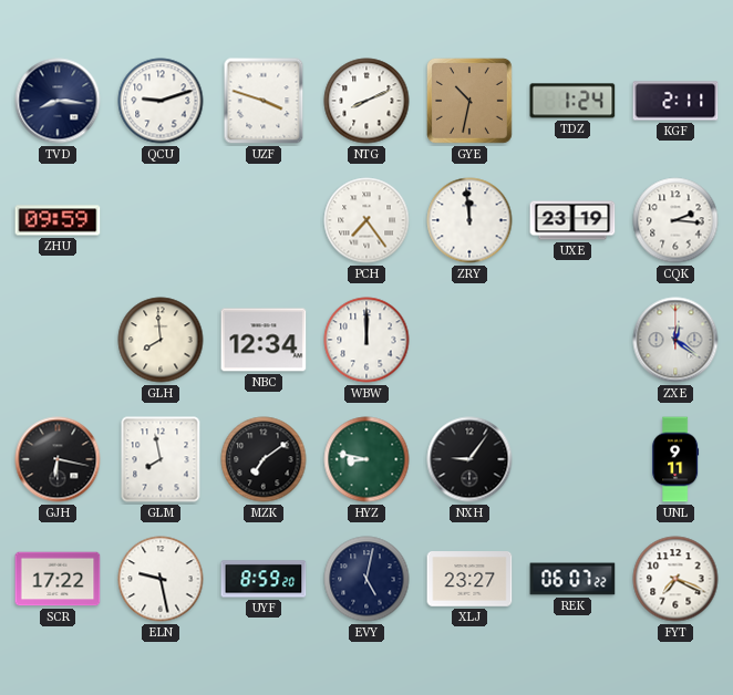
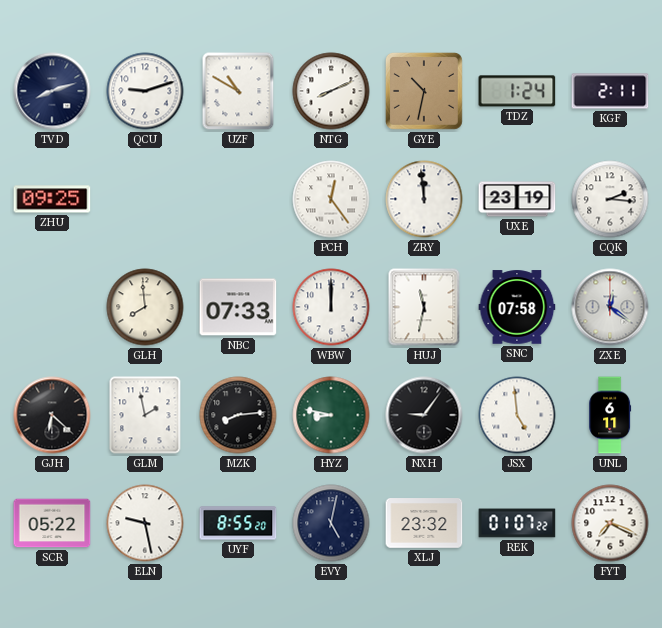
TVD: 8:16 -> 8:12
UZF: 3:48 -> 10:50
ZHU: 09:59 -> 09:25
PCH: 7:24 -> 12:24
NBC: 12:34 -> 07:33
HUJ: none -> 11:32
SNC: none -> 07:58
GJH: 6:17 -> 6:22
GLM: 7:58 -> 1:58
MZK: 7:09 -> 8:14
JSX: none -> 4:59
UNL: 9:11 -> 6:11
SCR: 17:22 -> 05:22
UYF: 8:59 -> 8:55
XLJ: 23:27 -> 23:32
REK: 06:07 -> 01:07
